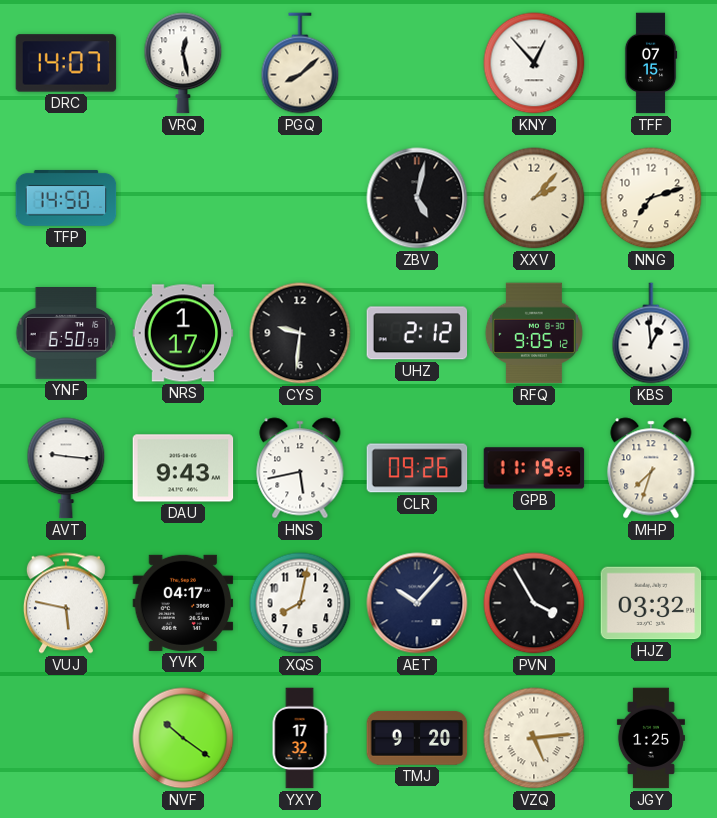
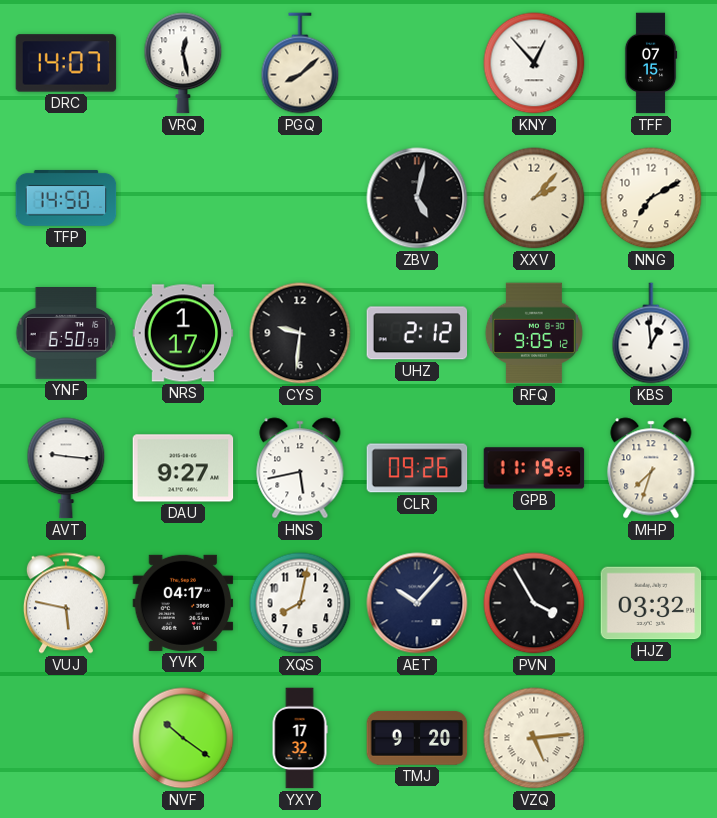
NNG: 7:12 -> 7:10
DAU: 9:43 -> 9:27
JGY: 1:25 -> none
